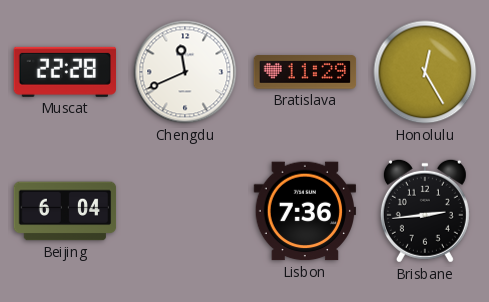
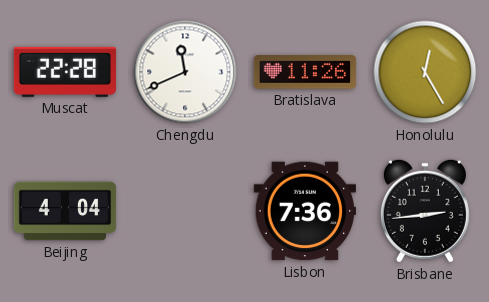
Bratislava: 11:29 -> 11:26
Beijing: 6:04 -> 4:04
